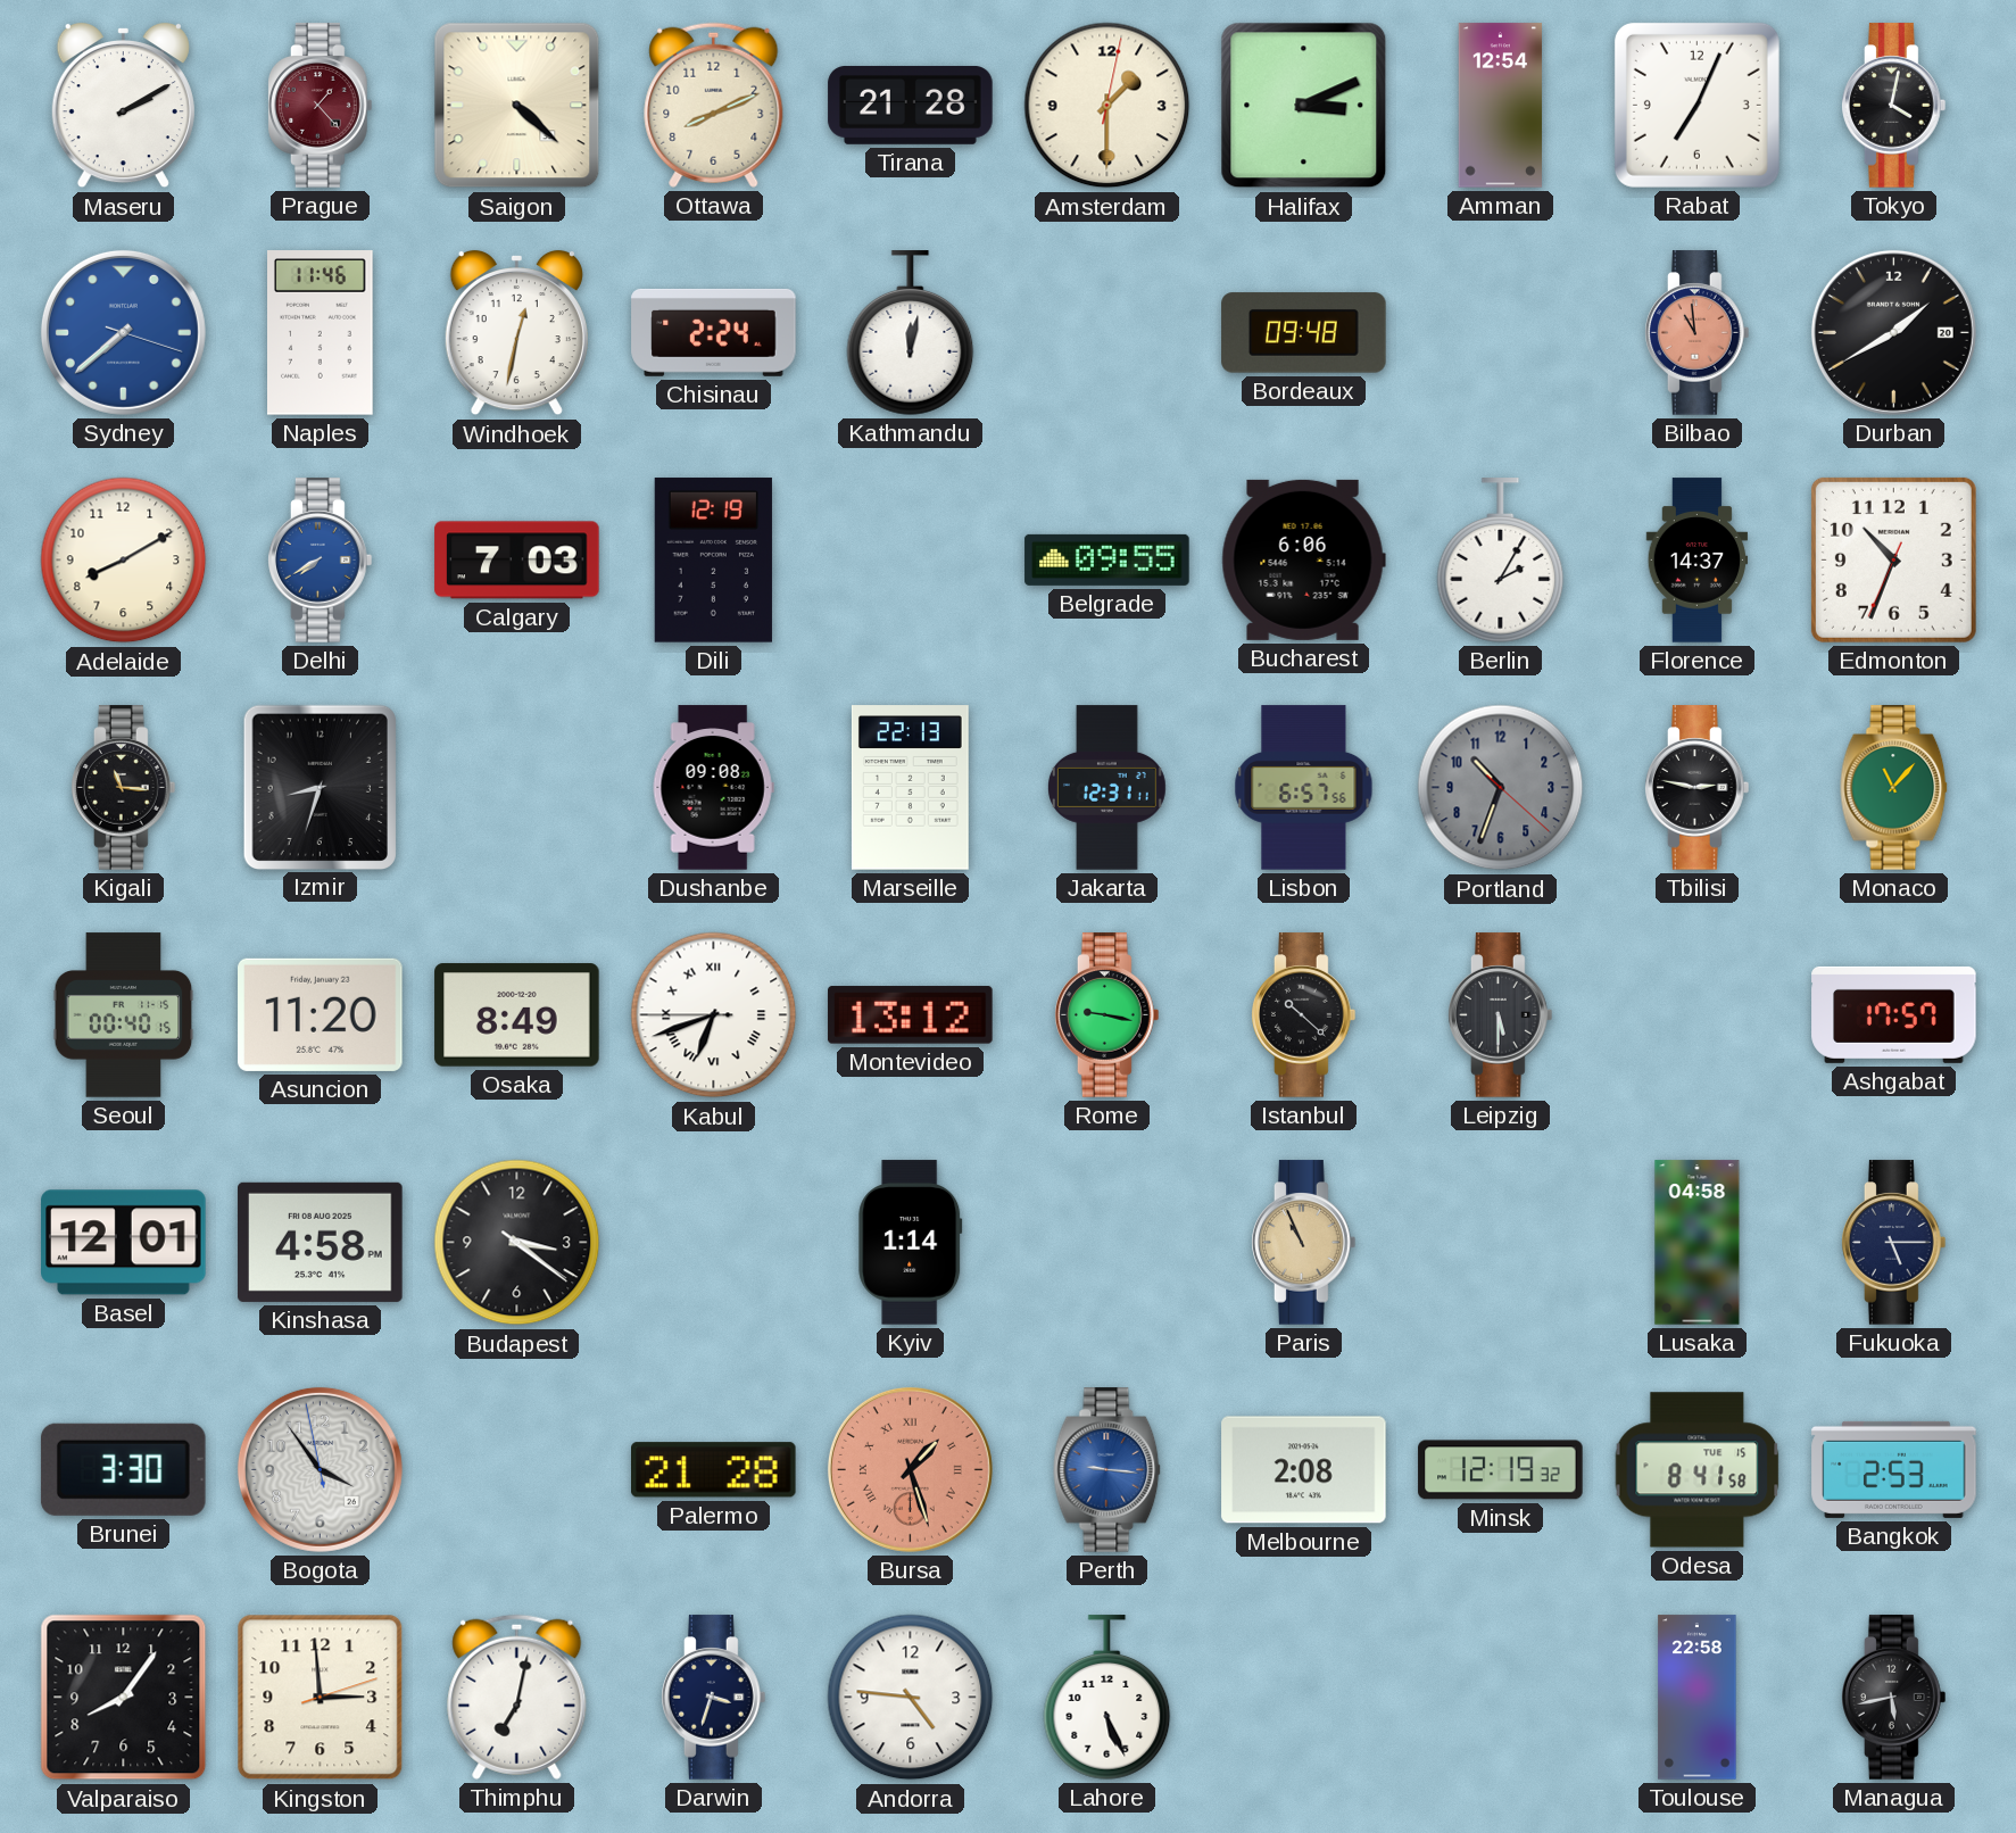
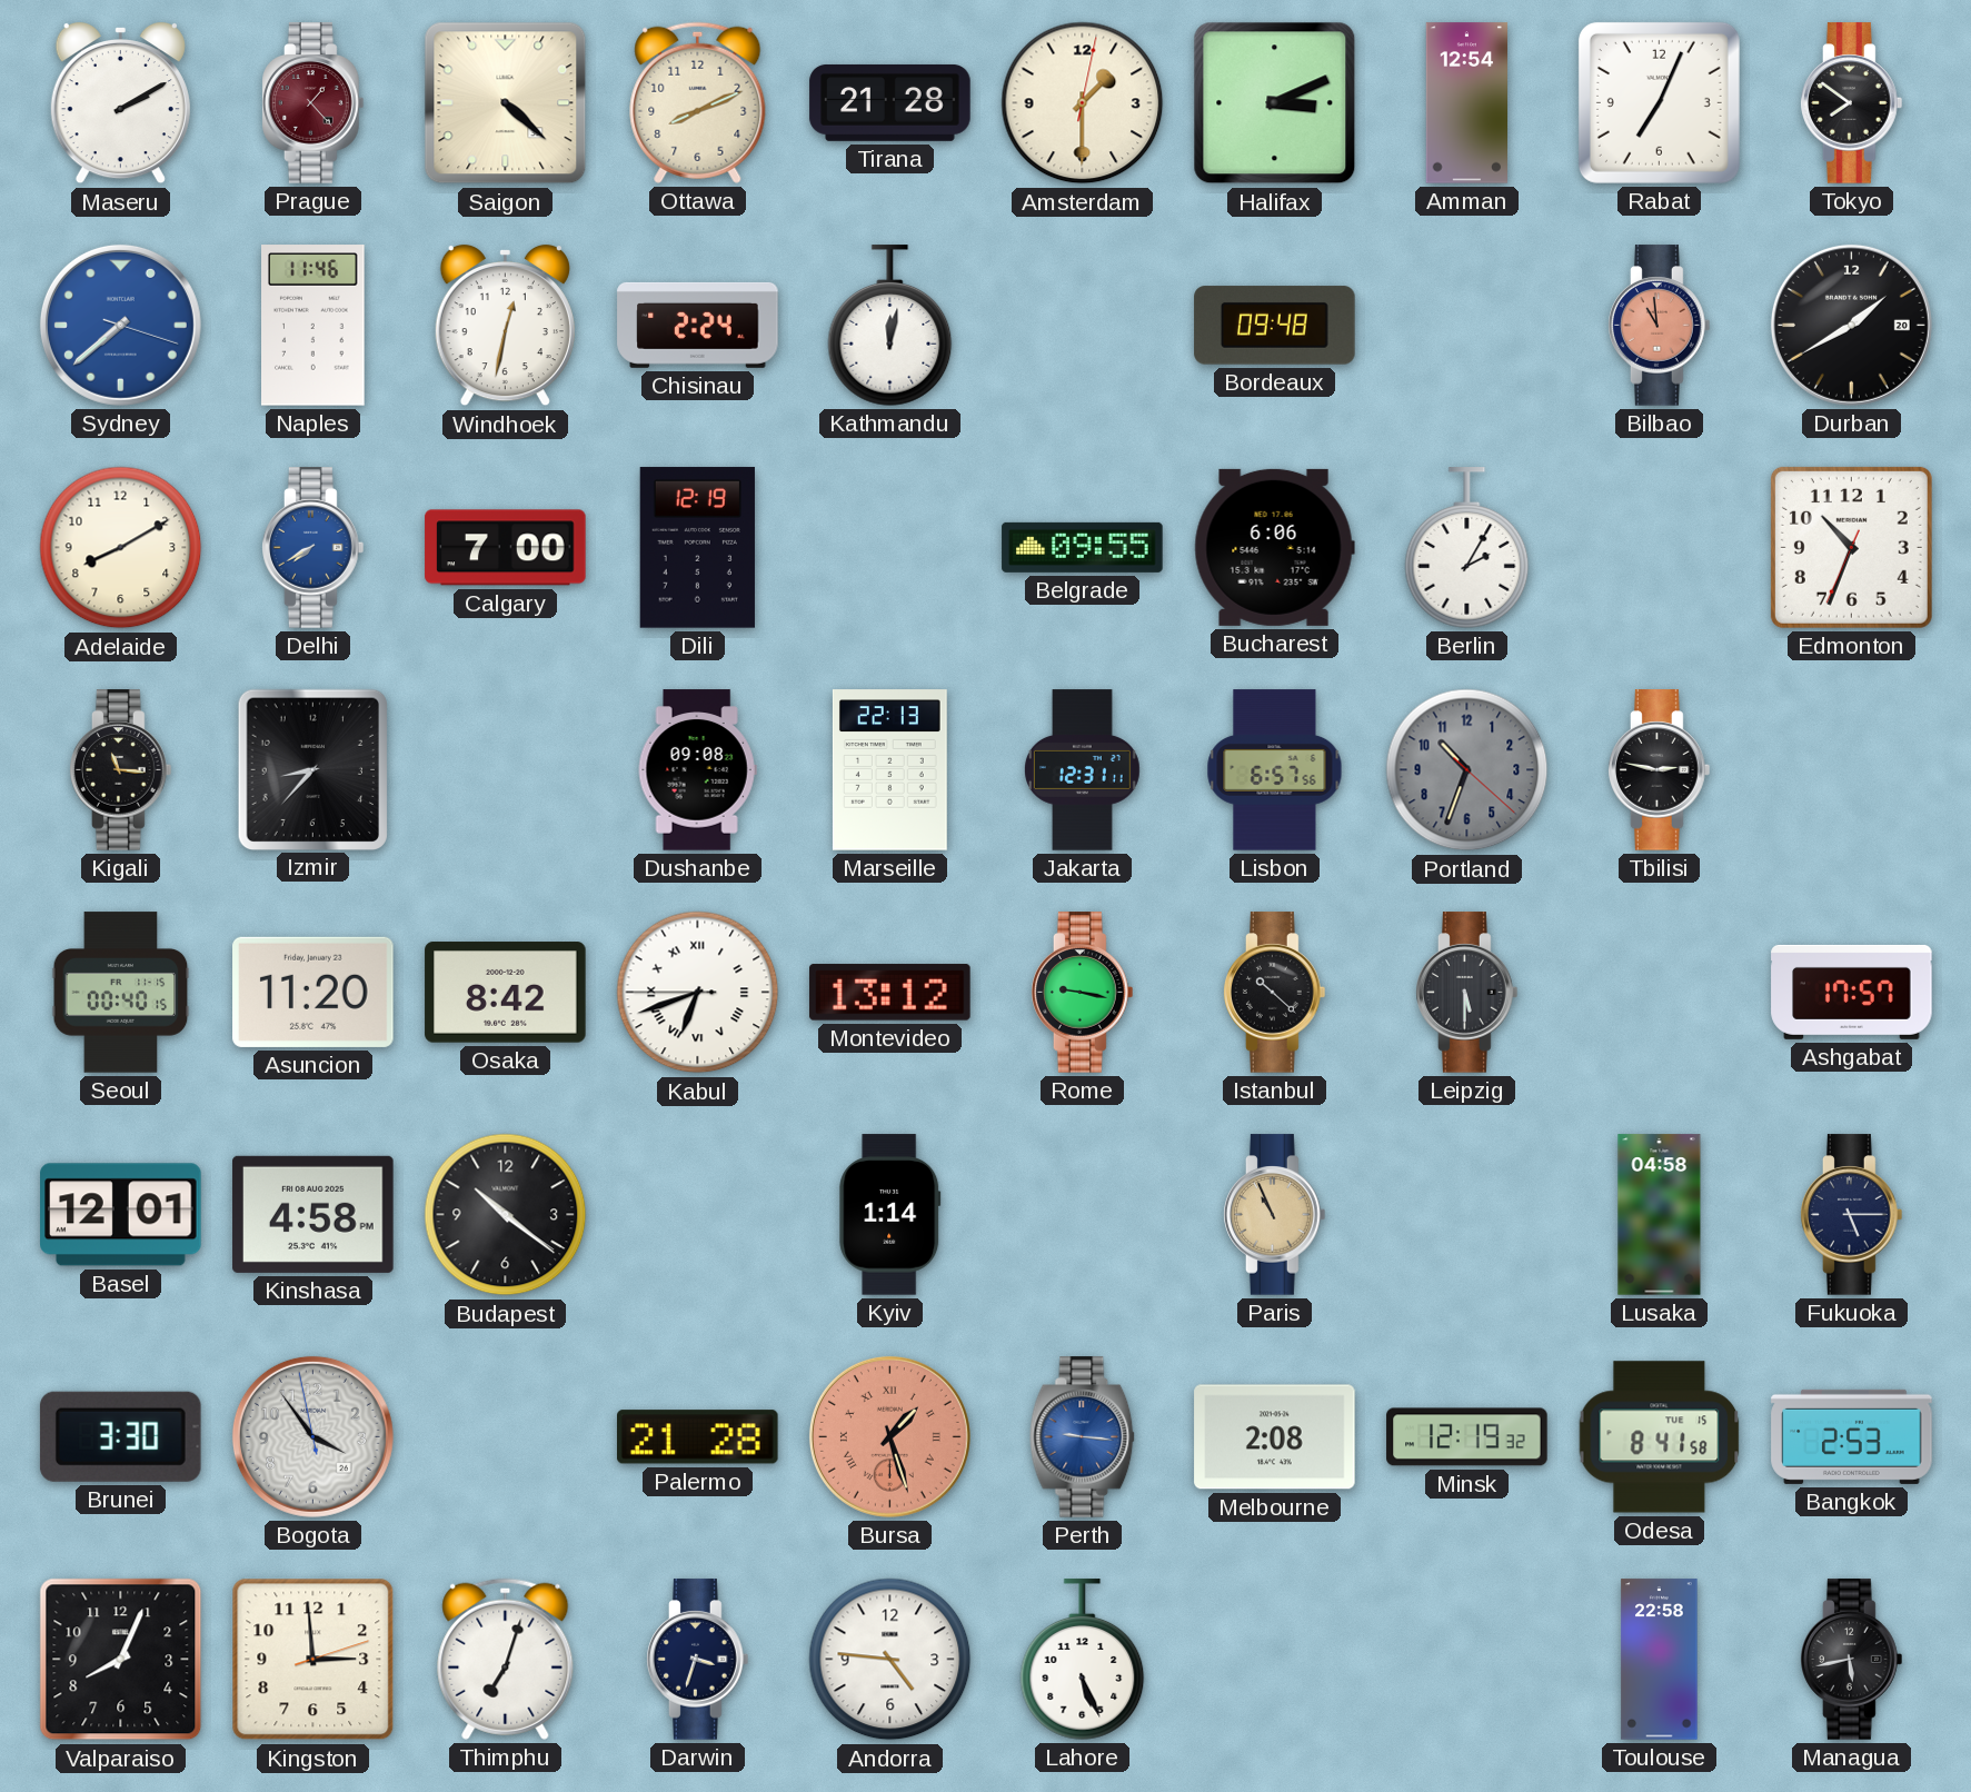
Tokyo: 4:02 -> 7:51
Calgary: 7:03 -> 7:00
Florence: 14:37 -> none
Izmir: 8:33 -> 8:37
Monaco: 11:07 -> none
Osaka: 8:49 -> 8:42
Budapest: 3:21 -> 10:21
Valparaiso: 8:06 -> 8:04
Thimphu: 7:02 -> 7:03
